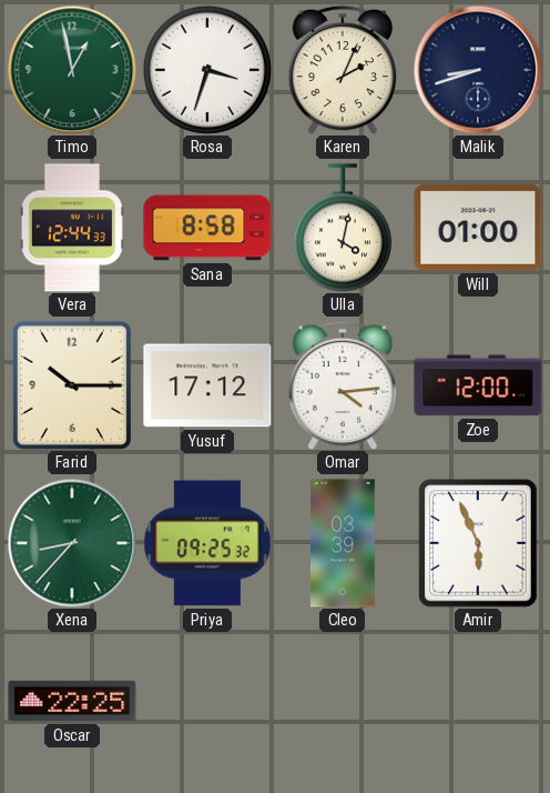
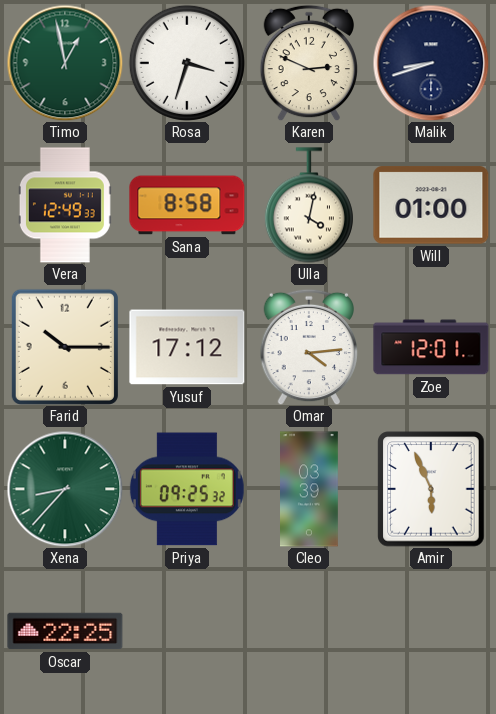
Karen: 2:04 -> 2:49
Vera: 12:44 -> 12:49
Zoe: 12:00 -> 12:01
